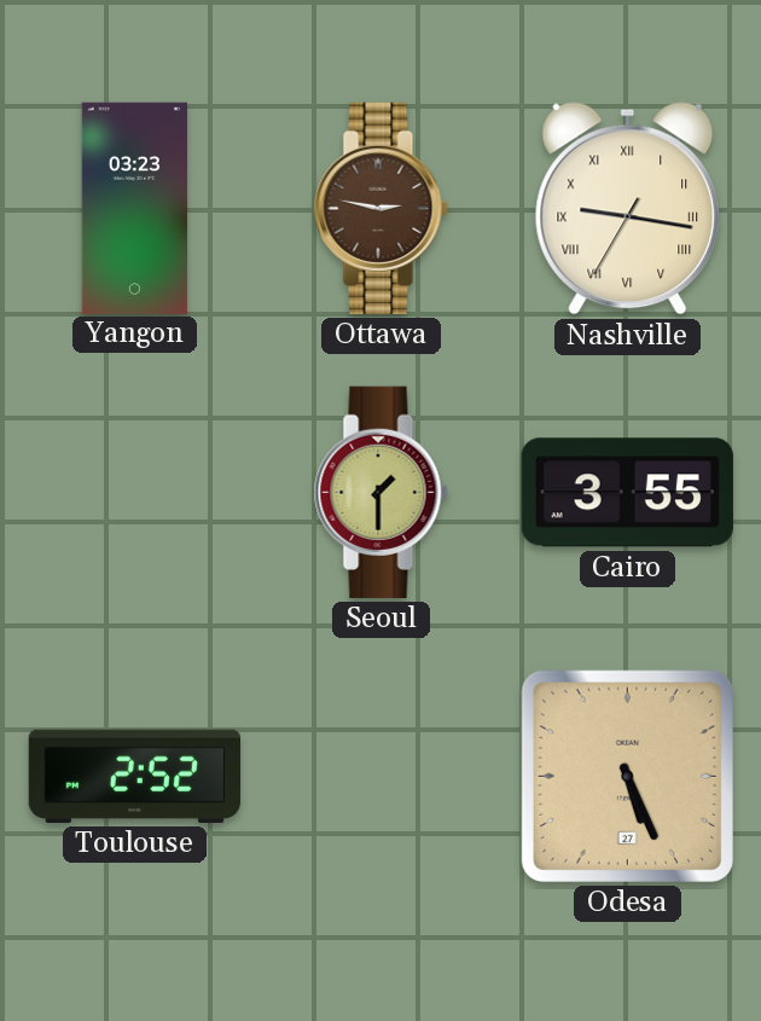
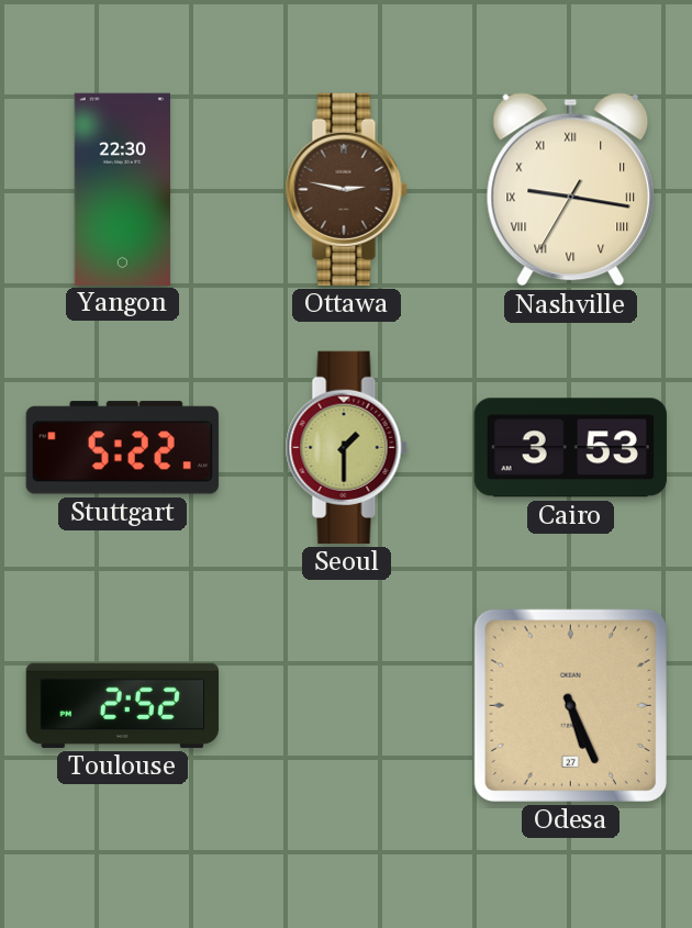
Yangon: 03:23 -> 22:30
Stuttgart: none -> 5:22
Cairo: 3:55 -> 3:53
